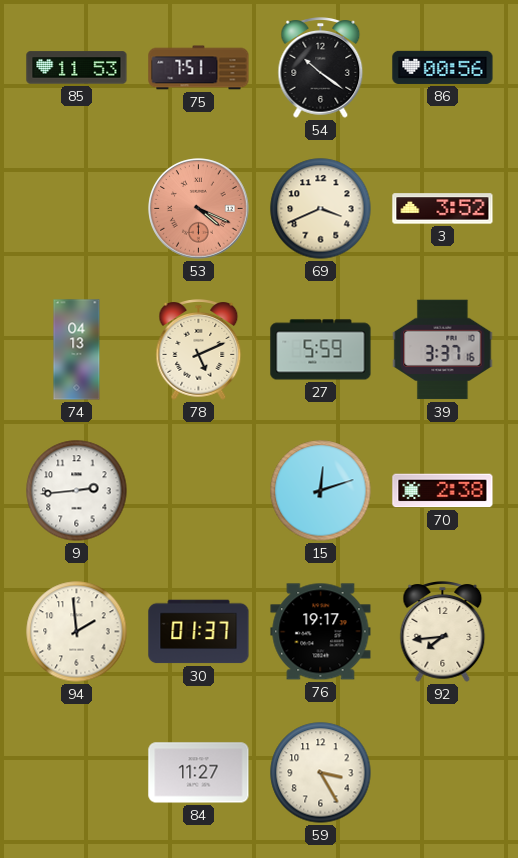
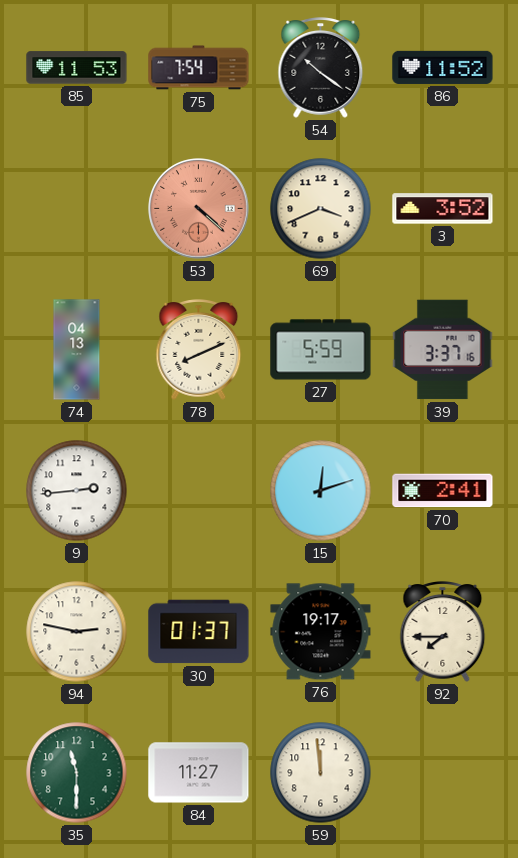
75: 7:51 -> 7:54
86: 00:56 -> 11:52
53: 4:19 -> 4:22
78: 5:11 -> 8:11
70: 2:38 -> 2:41
94: 1:59 -> 2:47
92: 7:44 -> 7:45
35: none -> 11:30
59: 3:25 -> 11:59
